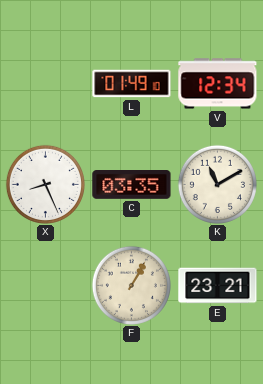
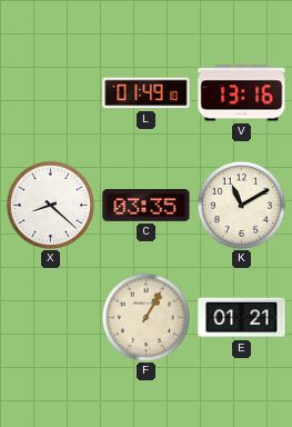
V: 12:34 -> 13:16
X: 8:26 -> 8:22
E: 23:21 -> 01:21
